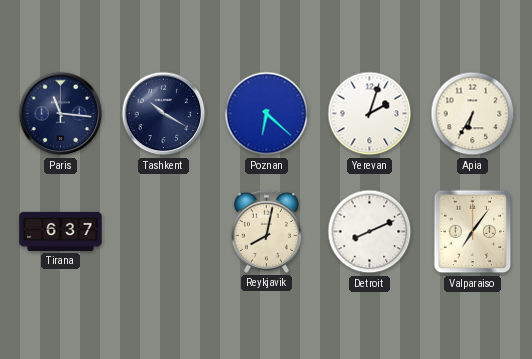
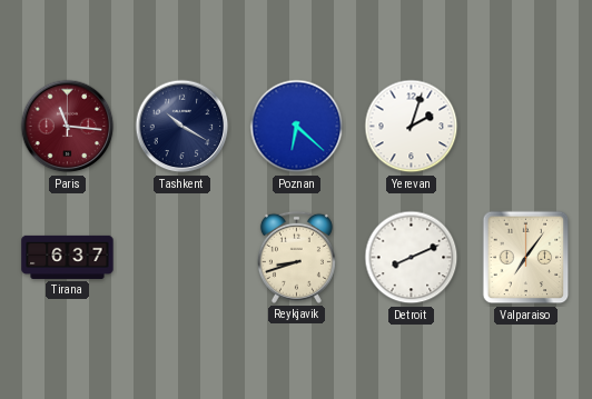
Paris dial: navy -> burgundy
Apia: 6:35 -> none
Reykjavik: 8:02 -> 8:42
